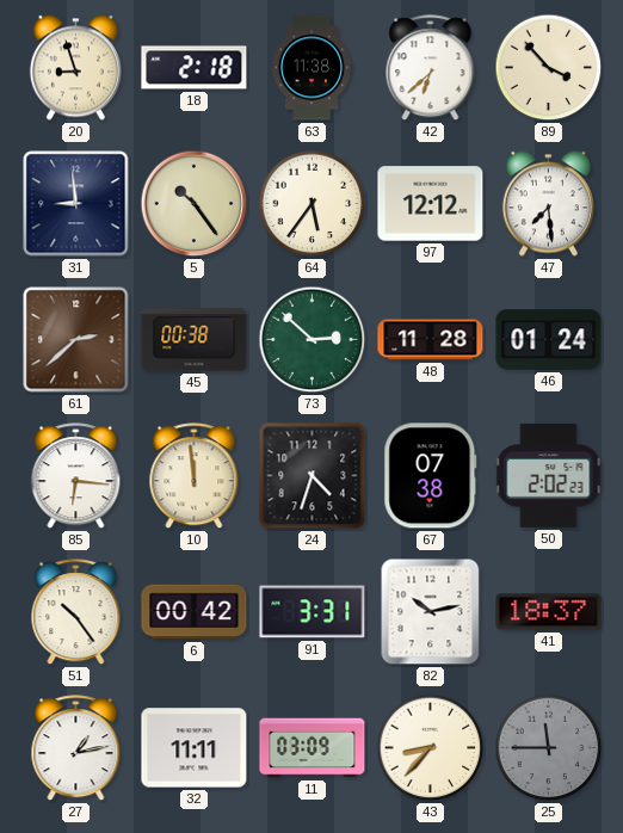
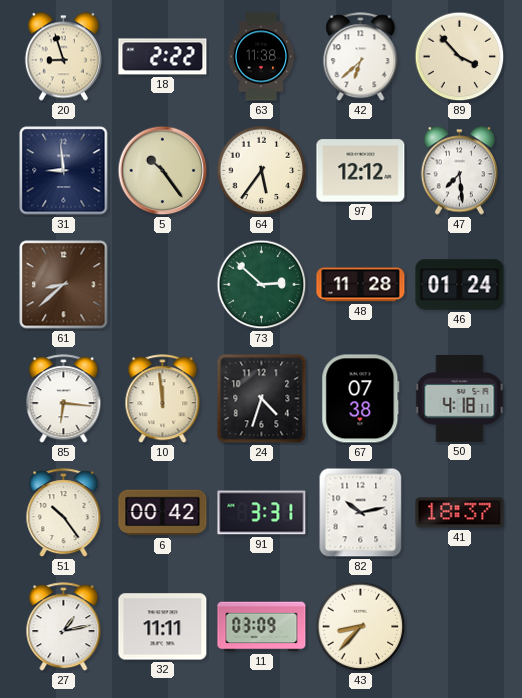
18: 2:18 -> 2:22
61: 2:38 -> 8:38
45: 00:38 -> none
50: 2:02 -> 4:18
25: 11:45 -> none
